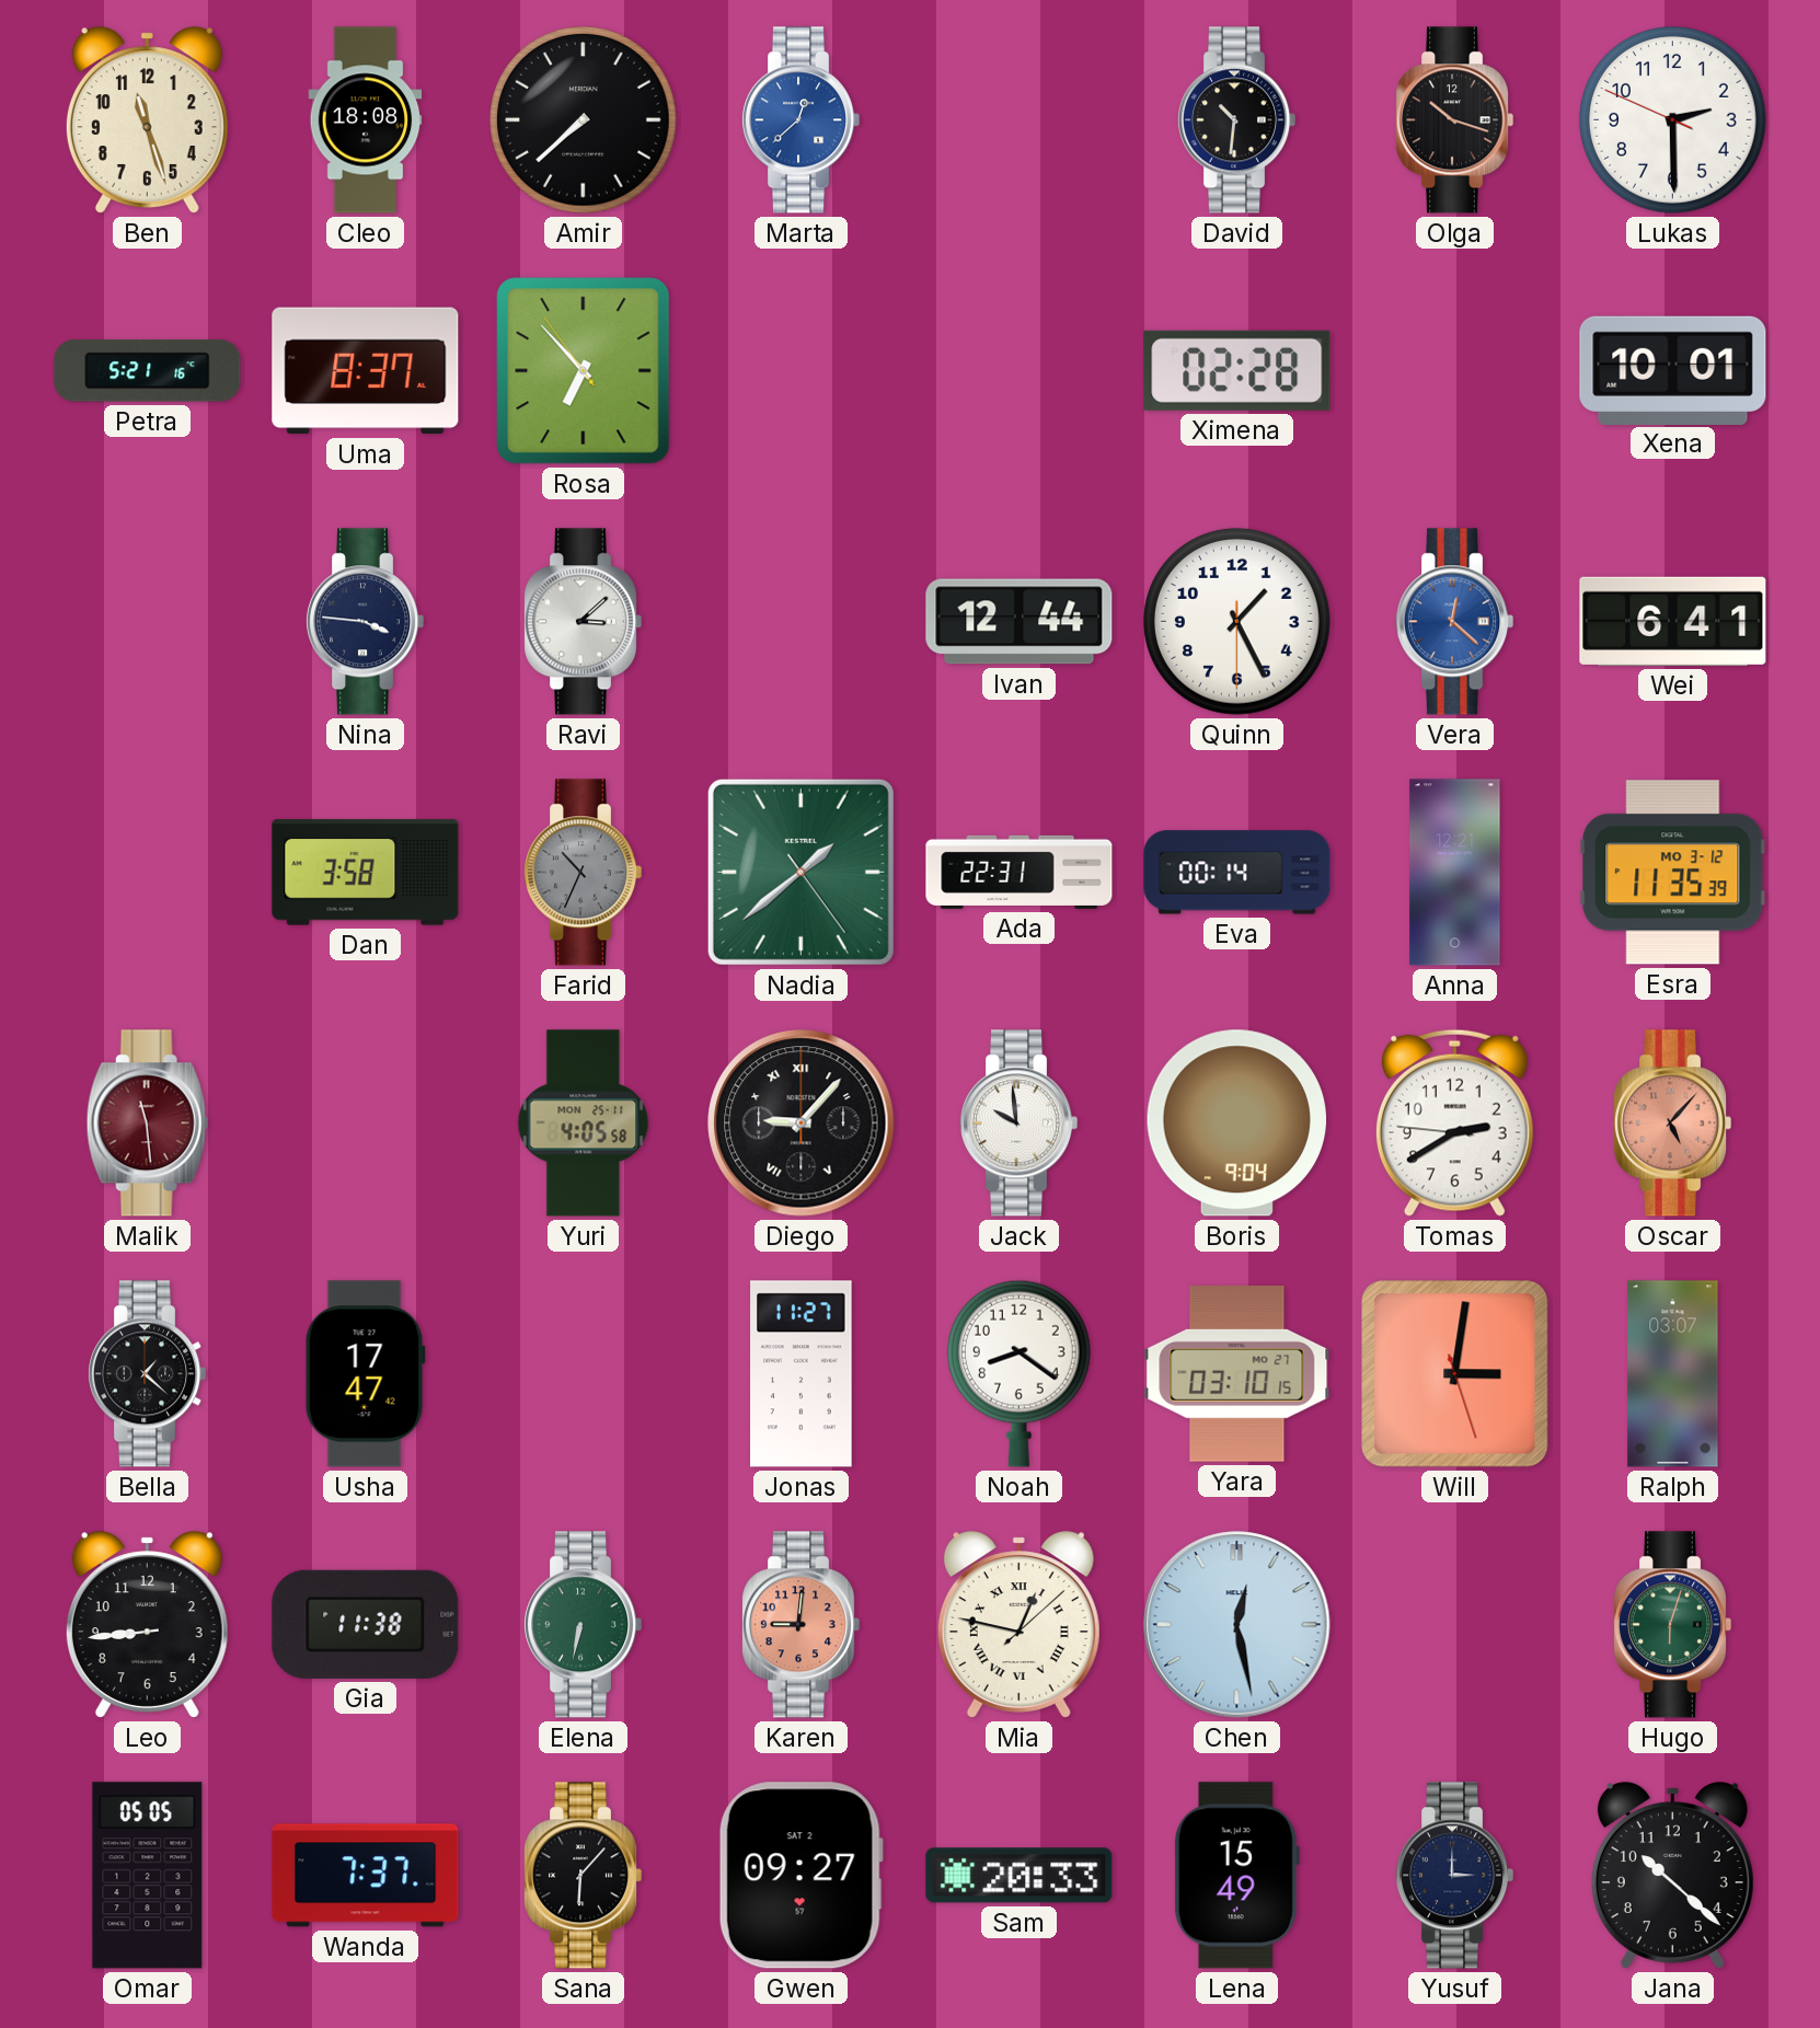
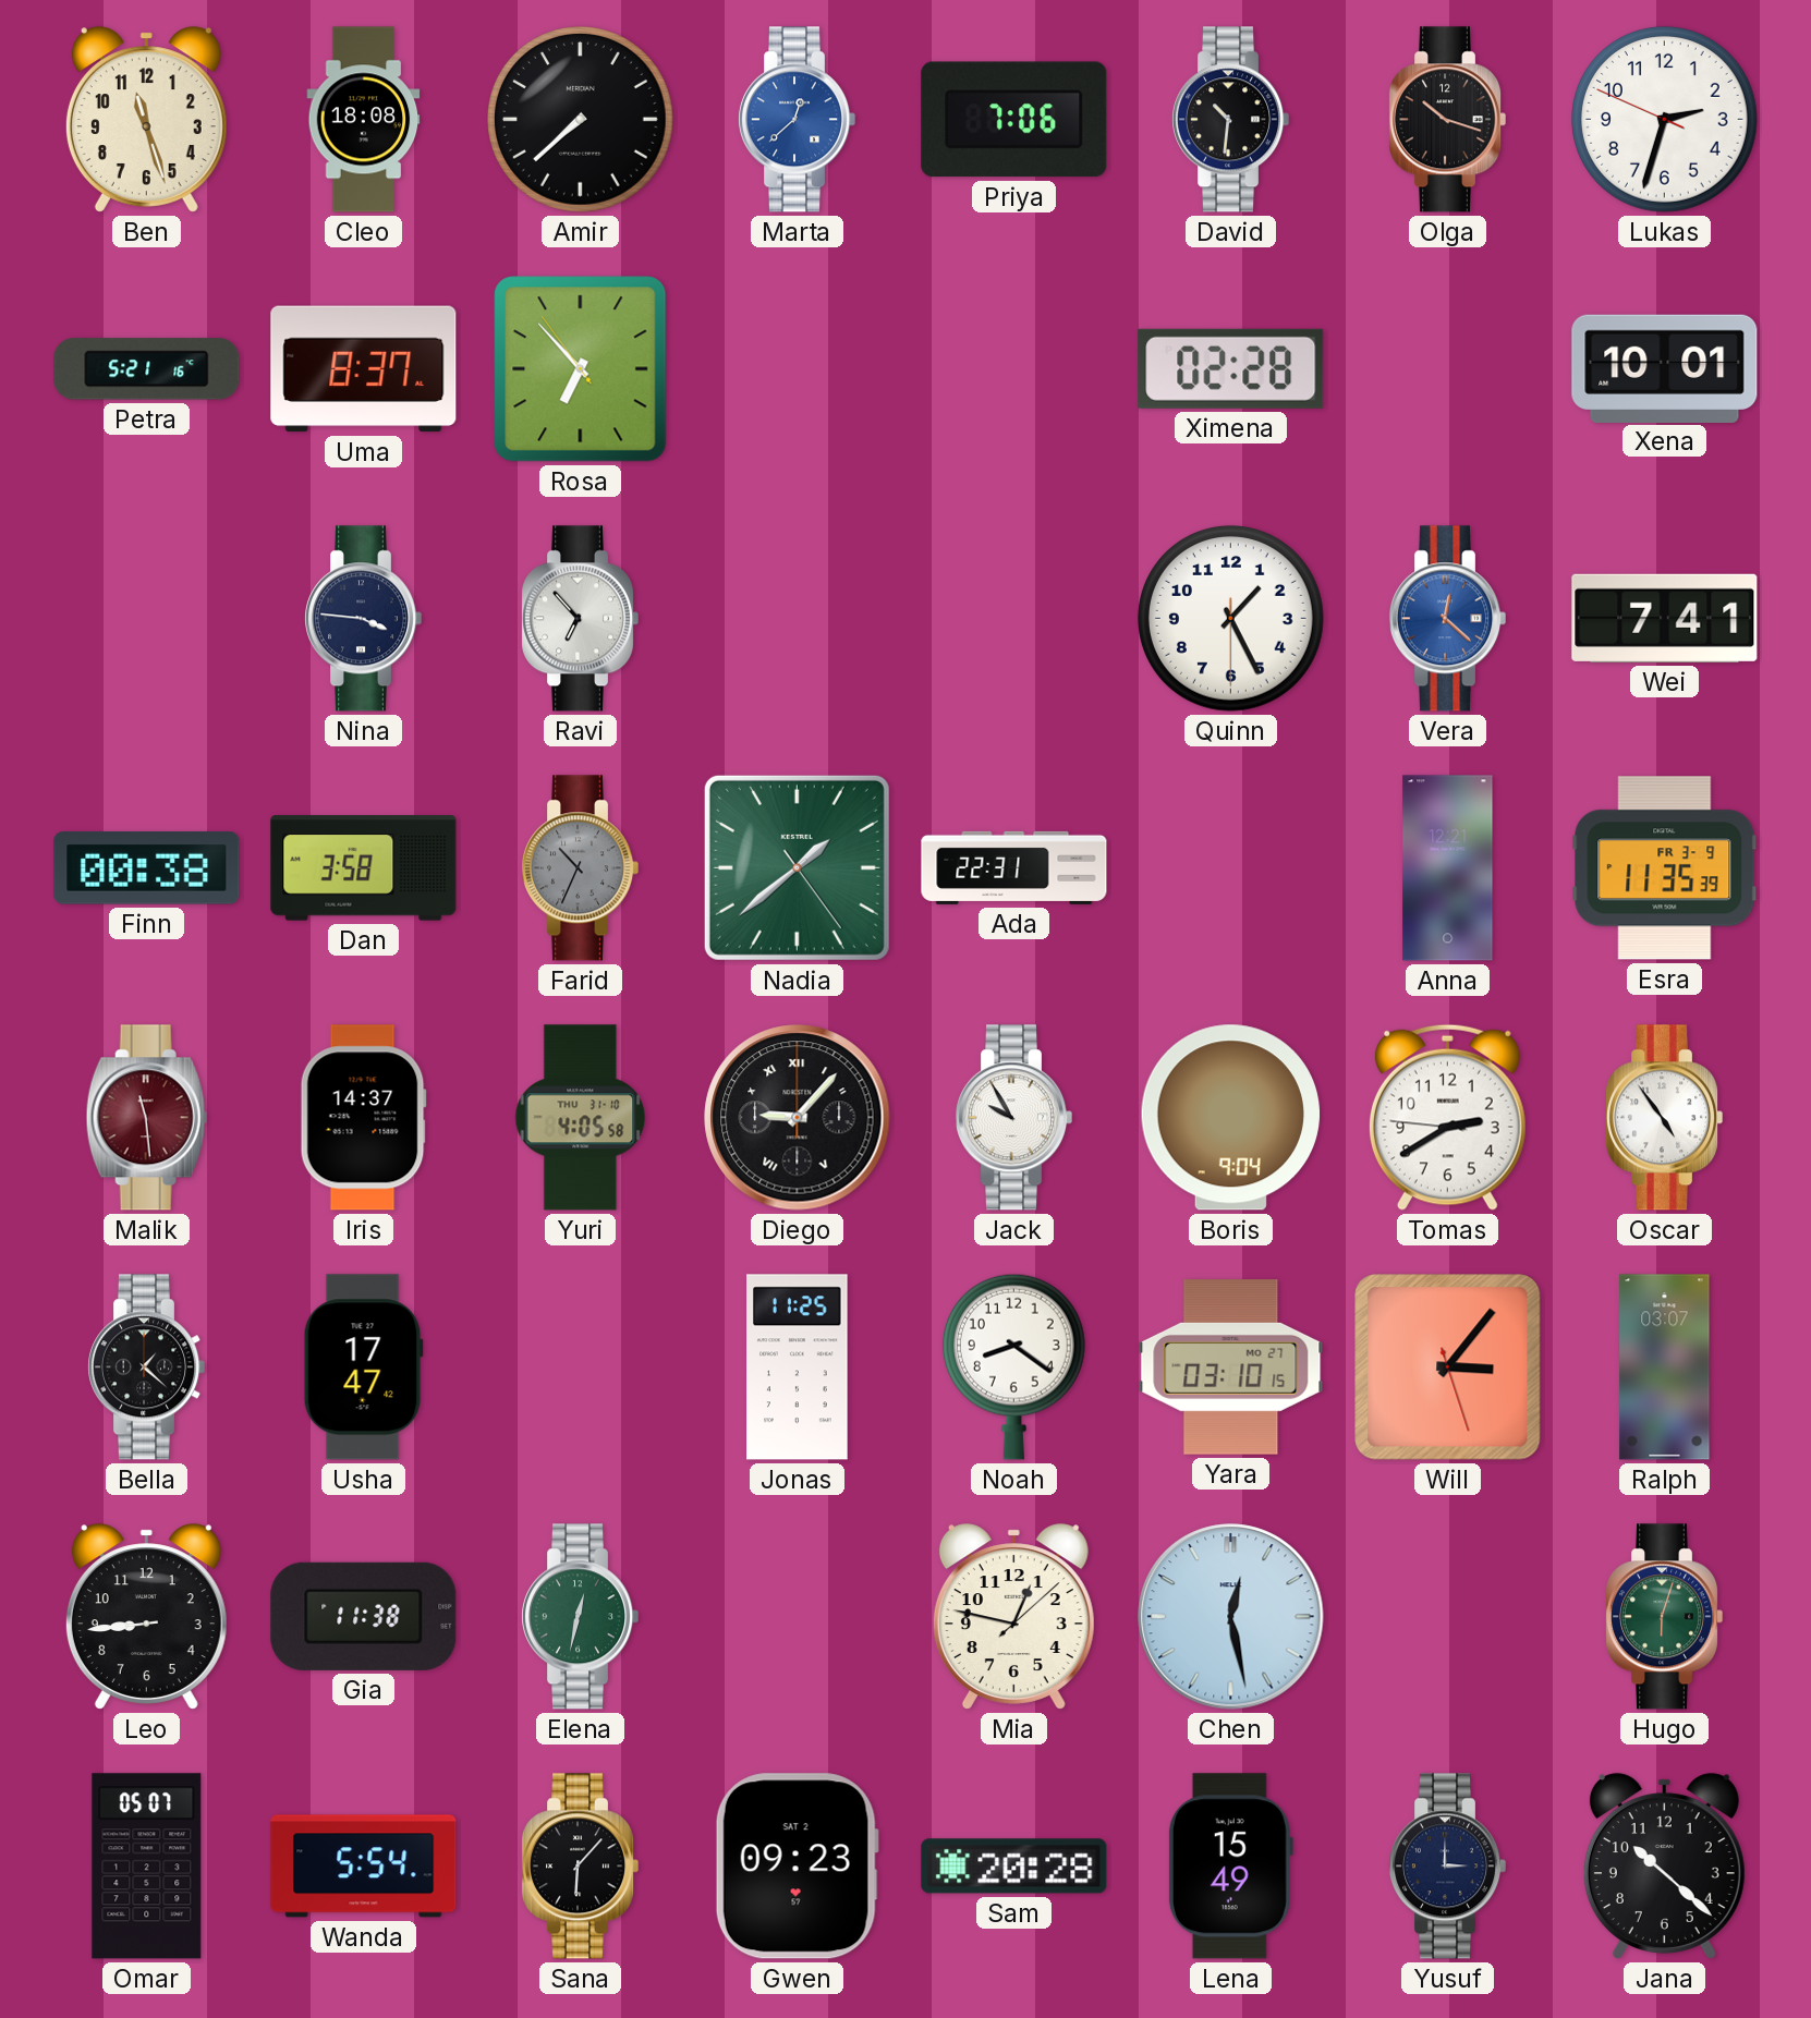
Priya: none -> 7:06
Lukas: 2:29 -> 2:32
Ravi: 3:08 -> 6:53
Ivan: 12:44 -> none
Wei: 6:41 -> 7:41
Finn: none -> 00:38
Eva: 00:14 -> none
Esra date: MO 3-12 -> FR 3-9
Iris: none -> 14:37
Yuri date: MON 25-11 -> THU 31-10
Jack: 9:59 -> 9:55
Oscar: 5:07 -> 4:54
Oscar dial: salmon -> white
Jonas: 11:27 -> 11:25
Will: 3:01 -> 3:06
Elena: 6:32 -> 12:32
Karen: 9:01 -> none
Mia numerals: Roman -> Arabic
Omar: 05:05 -> 05:07
Wanda: 7:37 -> 5:54
Gwen: 09:27 -> 09:23
Sam: 20:33 -> 20:28
